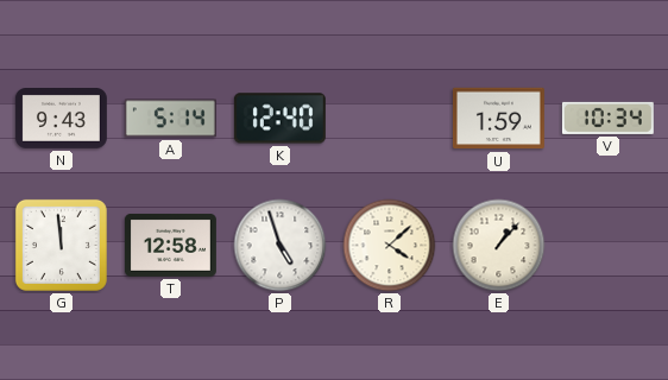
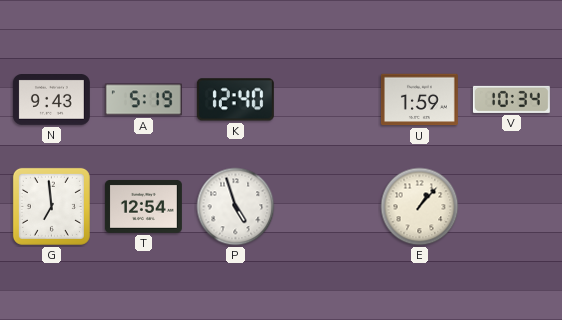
A: 5:14 -> 5:19
G: 11:59 -> 6:59
T: 12:58 -> 12:54
R: 4:08 -> none
